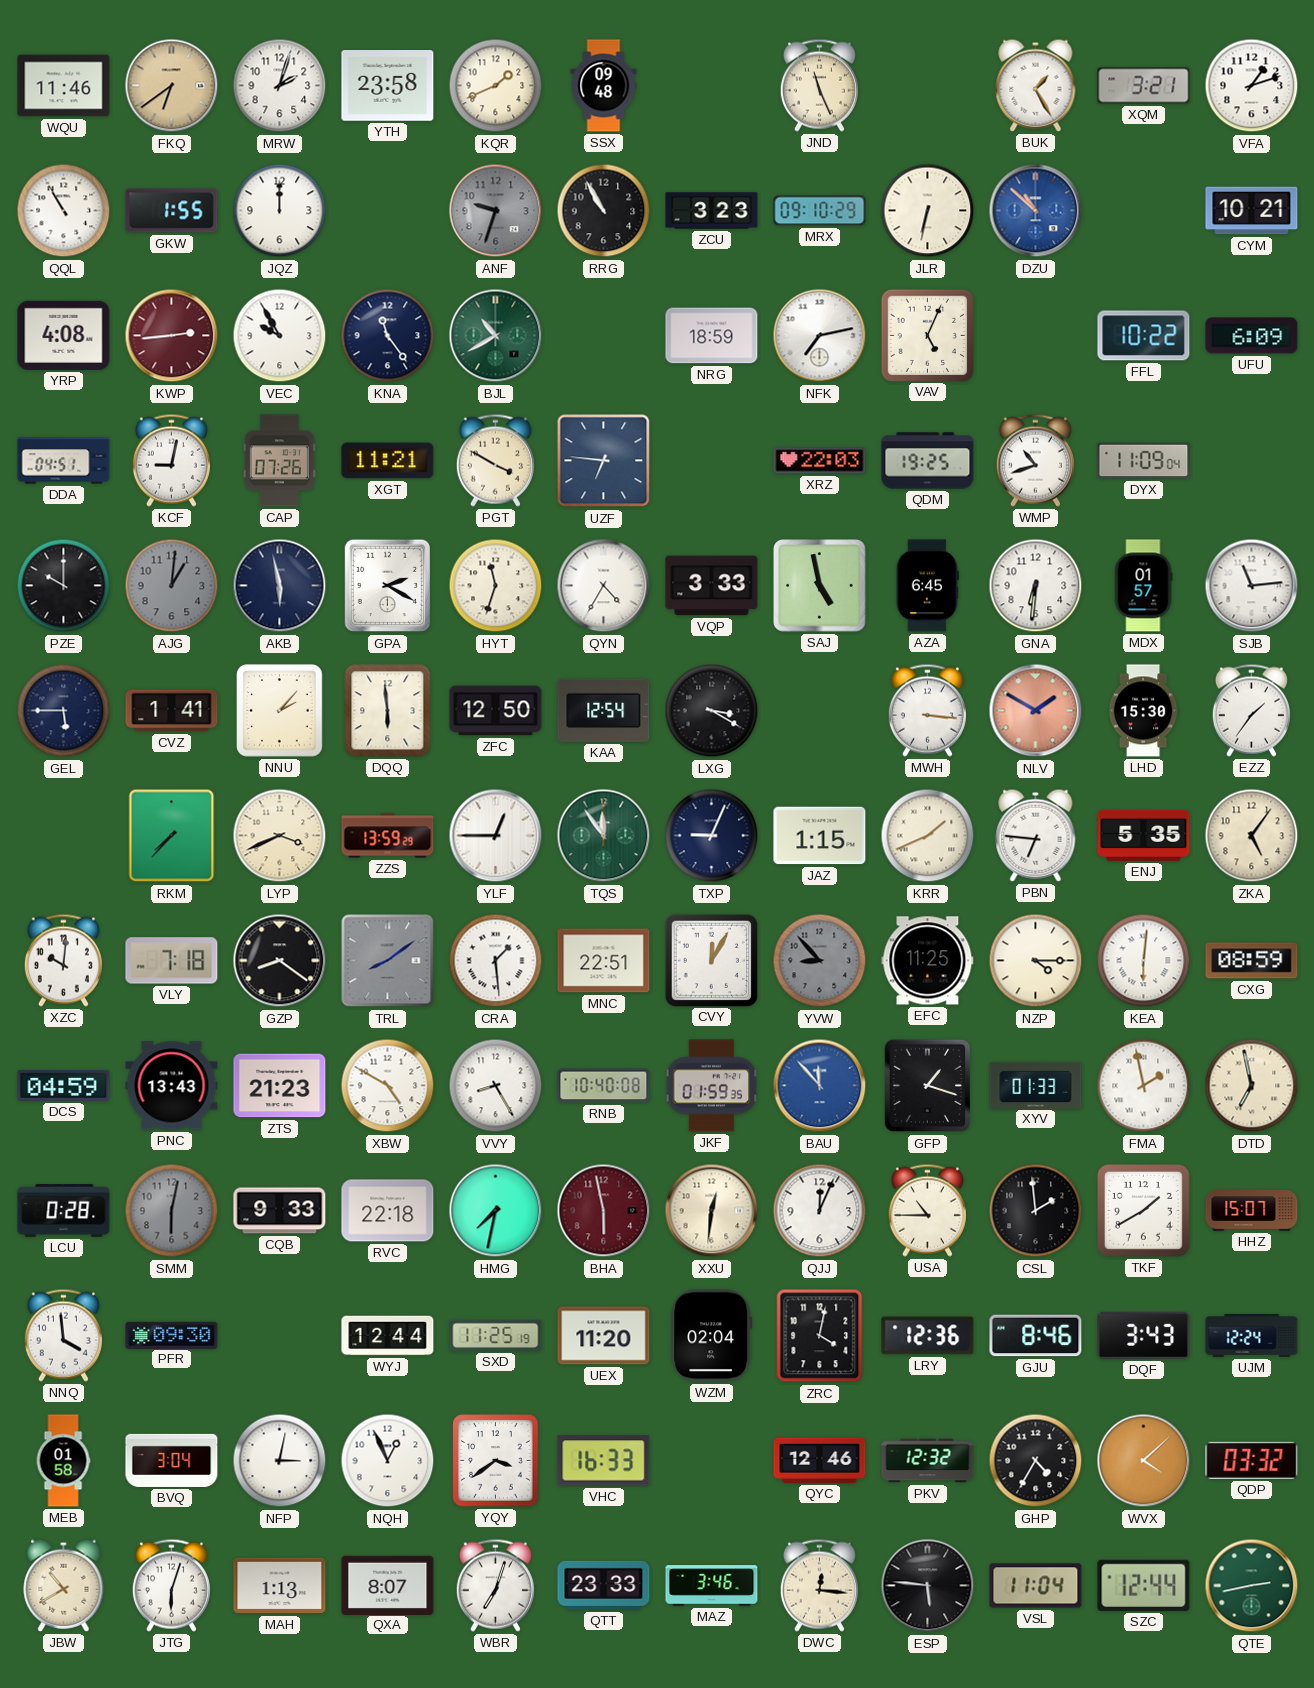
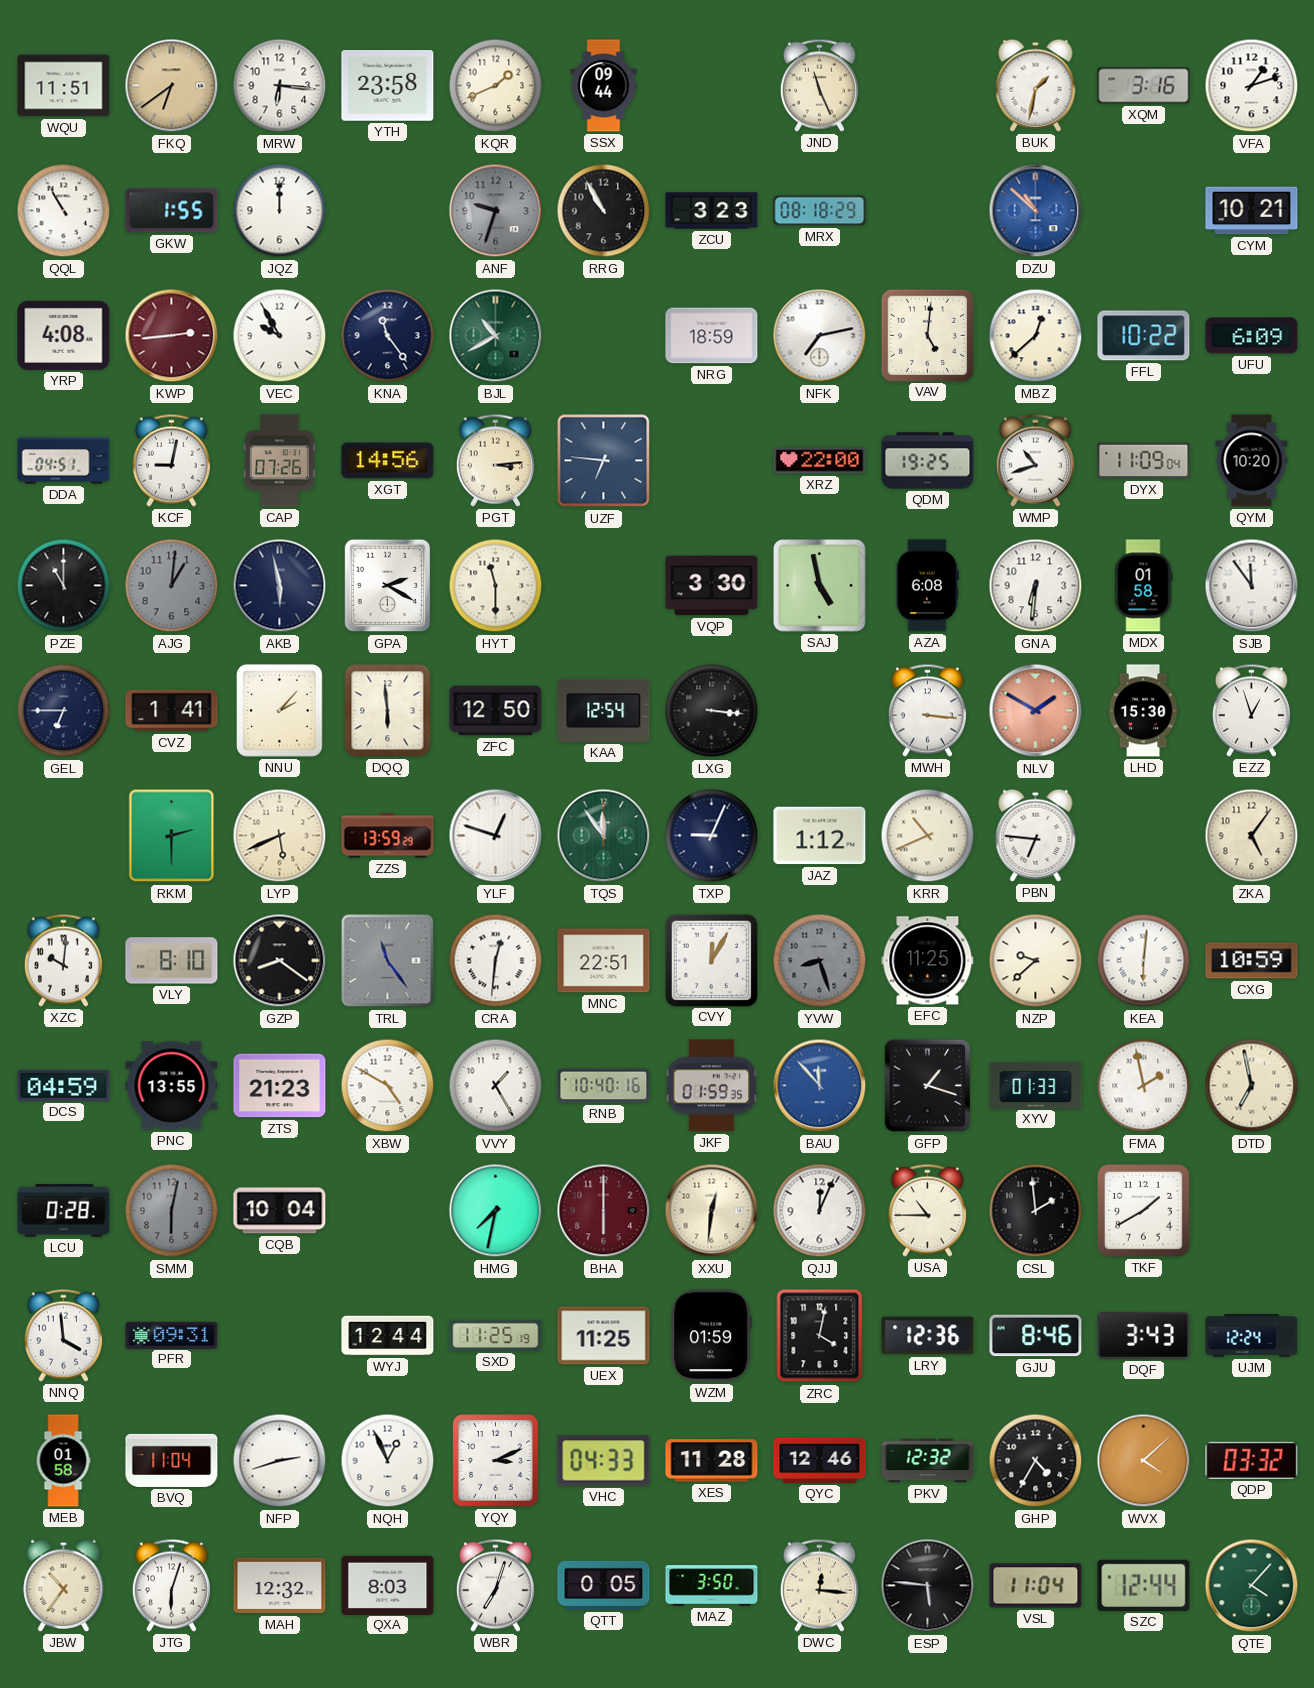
WQU: 11:46 -> 11:51
MRW: 2:03 -> 6:16
SSX: 09:48 -> 09:44
BUK: 1:25 -> 1:32
XQM: 3:21 -> 3:16
MRX: 09:10 -> 08:18
JLR: 6:32 -> none
VAV: 5:04 -> 5:01
MBZ: none -> 12:38
XGT: 11:21 -> 14:56
PGT: 3:50 -> 3:14
XRZ: 22:03 -> 22:00
QYM: none -> 10:20
PZE: 10:00 -> 11:00
HYT: 11:33 -> 11:30
QYN: 4:35 -> none
VQP: 3:33 -> 3:30
AZA: 6:45 -> 6:08
MDX: 01:57 -> 01:58
SJB: 11:14 -> 11:54
GEL: 5:45 -> 6:45
LXG: 3:20 -> 3:16
EZZ: 1:36 -> 12:57
RKM: 7:37 -> 2:30
LYP: 3:41 -> 5:41
YLF: 12:45 -> 12:48
JAZ: 1:15 -> 1:12
KRR: 1:41 -> 10:41
ENJ: 5:35 -> none
VLY: 7:18 -> 8:10
TRL: 8:09 -> 11:24
CRA: 1:29 -> 12:31
YVW: 8:53 -> 8:27
NZP: 4:15 -> 9:38
CXG: 08:59 -> 10:59
PNC: 13:43 -> 13:55
VVY: 8:25 -> 1:25
RNB: 10:40:08 -> 10:40:16
CQB: 9:33 -> 10:04
RVC: 22:18 -> none
BHA: 5:58 -> 6:00
HHZ: 15:07 -> none
PFR: 09:30 -> 09:31
UEX: 11:20 -> 11:25
WZM: 02:04 -> 01:59
BVQ: 3:04 -> 11:04
NFP: 3:02 -> 2:42
YQY: 3:39 -> 3:11
VHC: 16:33 -> 04:33
XES: none -> 11:28
JBW: 10:40 -> 10:36
MAH: 1:13 -> 12:32
QXA: 8:07 -> 8:03
QTT: 23:33 -> 0:05
MAZ: 3:46 -> 3:50
QTE: 2:43 -> 4:07
